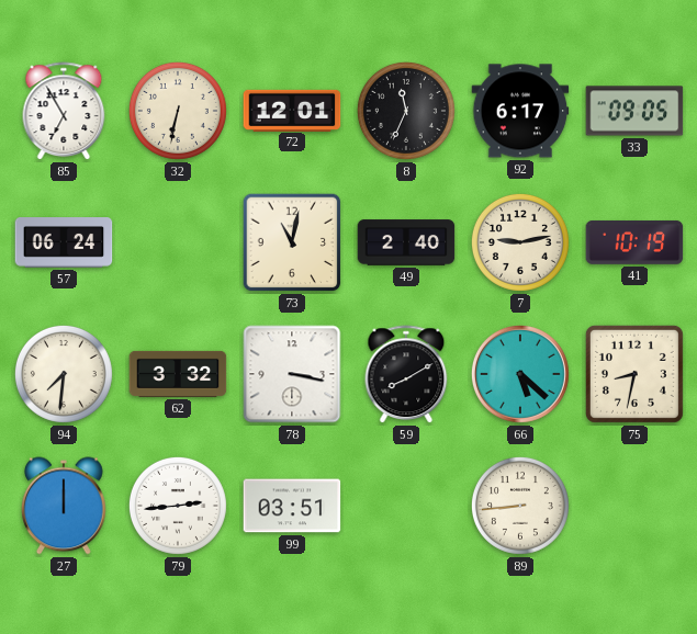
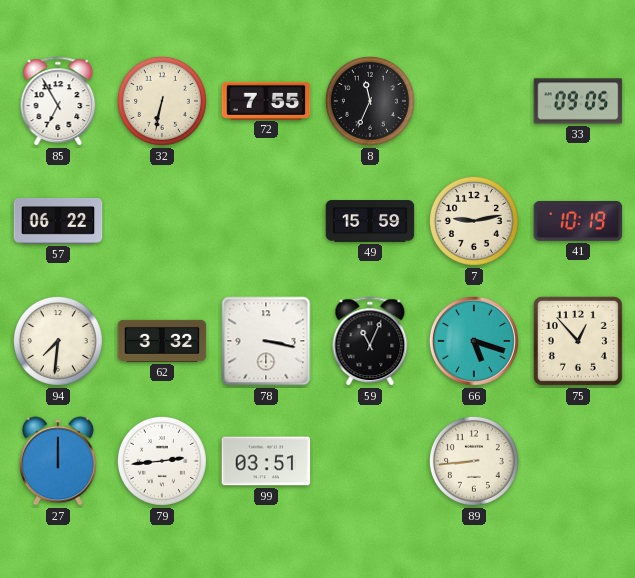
72: 12:01 -> 7:55
92: 6:17 -> none
57: 06:24 -> 06:22
73: 11:02 -> none
49: 2:40 -> 15:59
59: 8:10 -> 11:04
66: 5:22 -> 5:18
75: 8:32 -> 12:53
